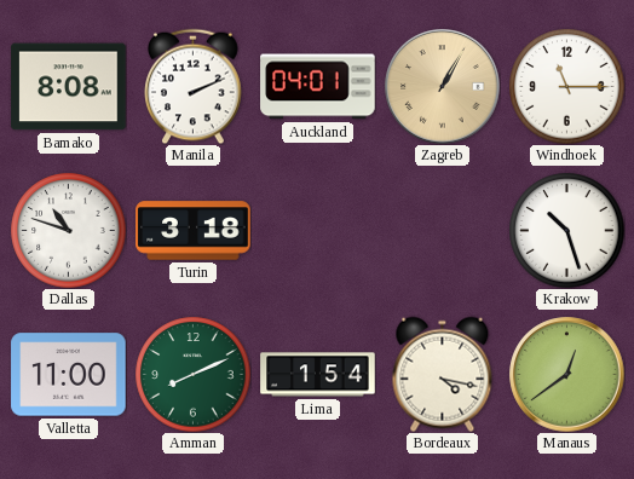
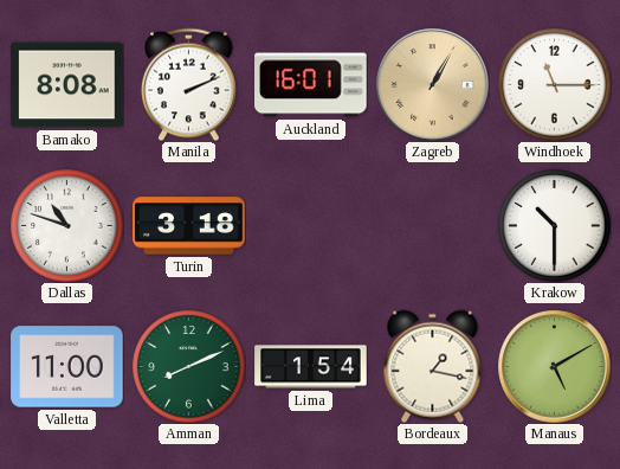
Auckland: 04:01 -> 16:01
Krakow: 10:27 -> 10:30
Bordeaux: 4:17 -> 1:17
Manaus: 12:39 -> 5:10
